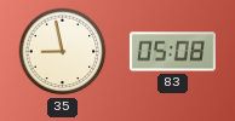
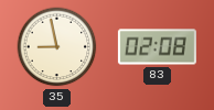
83: 05:08 -> 02:08
